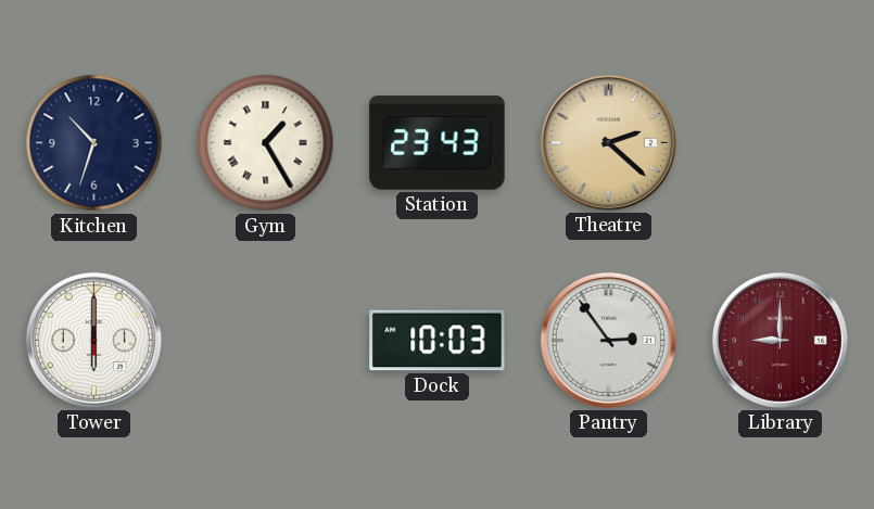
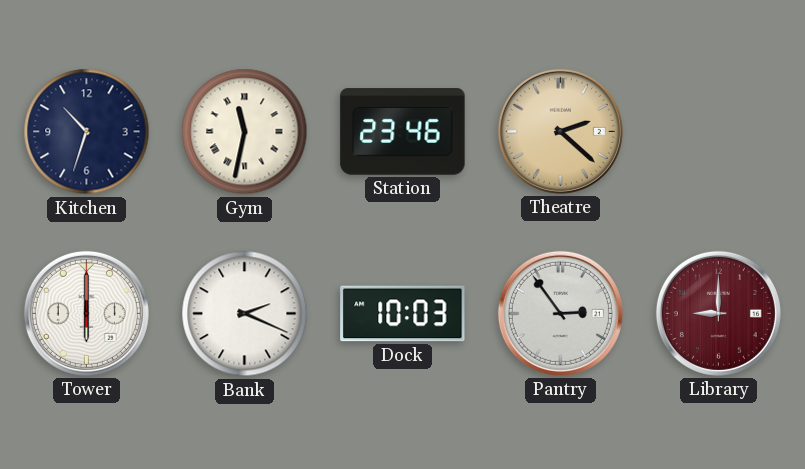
Gym: 1:25 -> 11:32
Station: 23:43 -> 23:46
Bank: none -> 2:19
